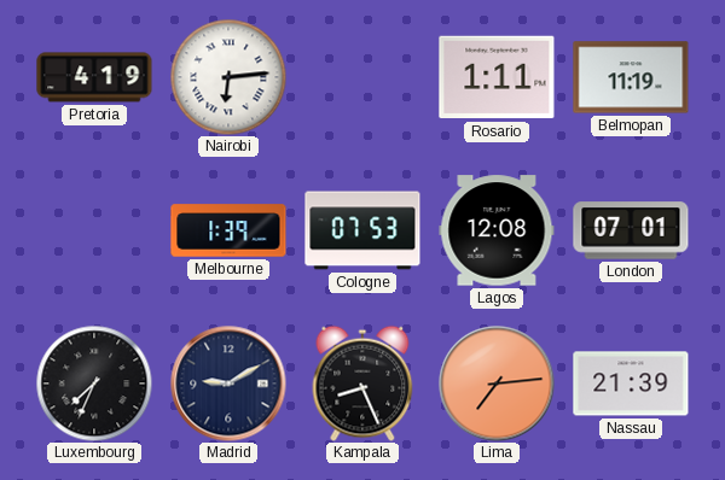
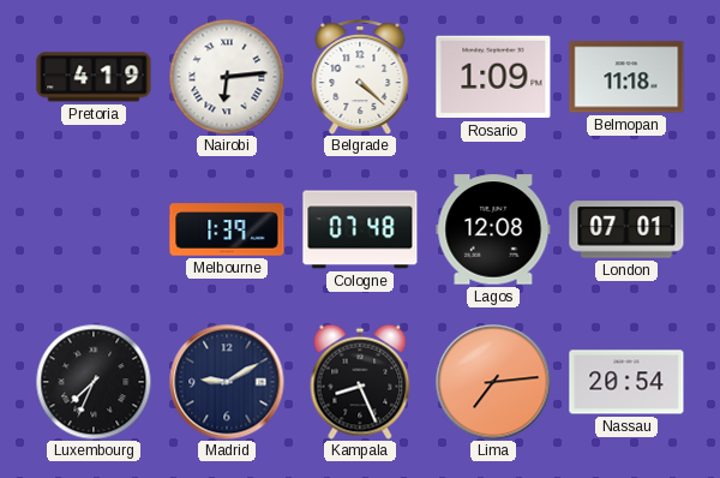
Belgrade: none -> 4:22
Rosario: 1:11 -> 1:09
Belmopan: 11:19 -> 11:18
Cologne: 07:53 -> 07:48
Nassau: 21:39 -> 20:54
